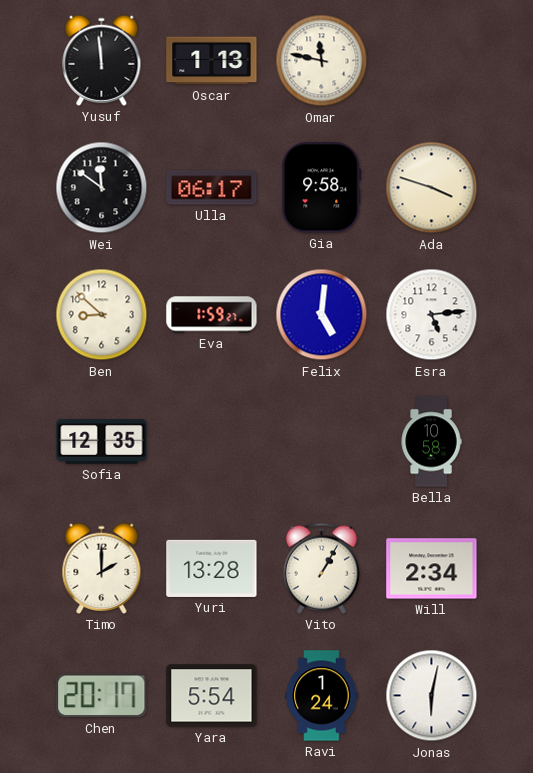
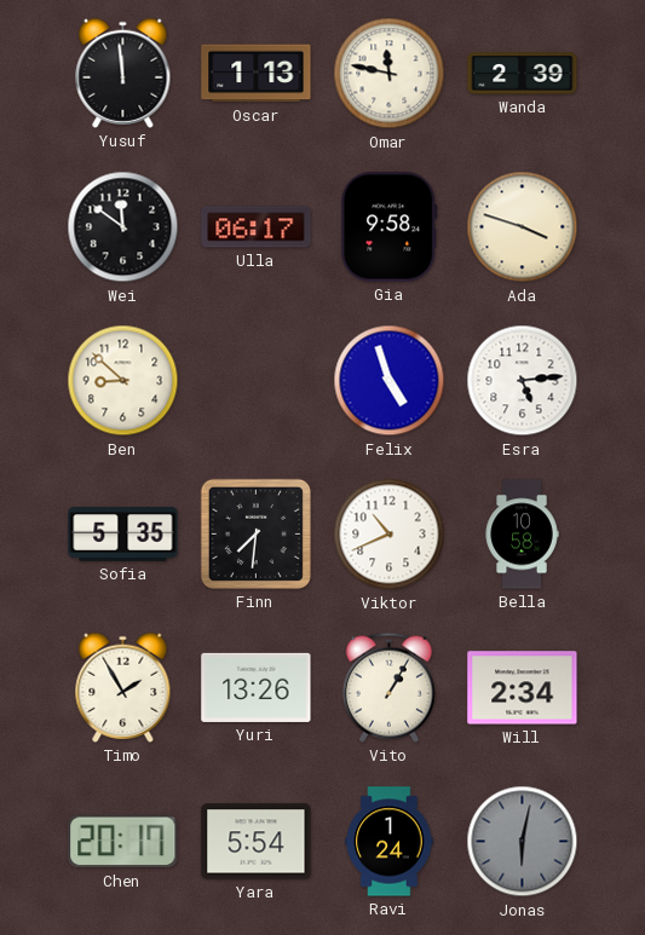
Wanda: none -> 2:39
Eva: 1:59 -> none
Felix: 5:01 -> 4:57
Sofia: 12:35 -> 5:35
Finn: none -> 7:31
Viktor: none -> 10:41
Timo: 2:00 -> 1:55
Yuri: 13:28 -> 13:26
Jonas dial: white -> grey
